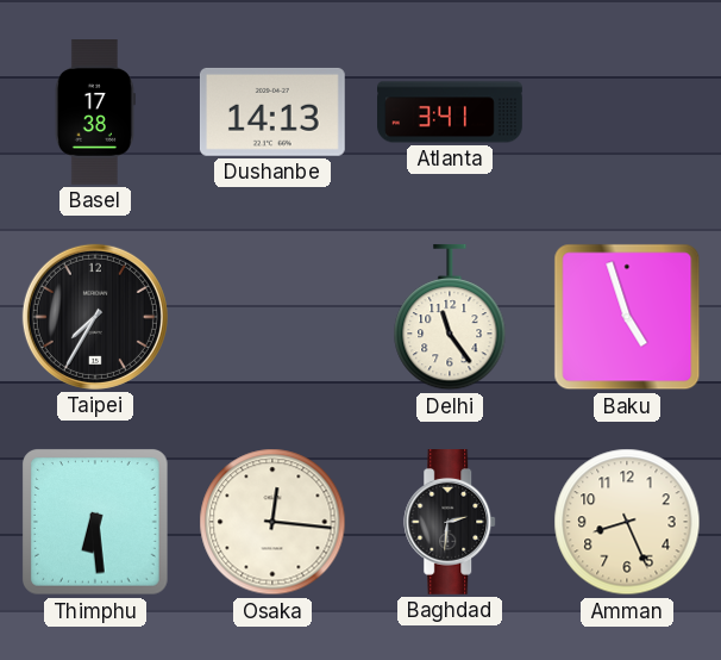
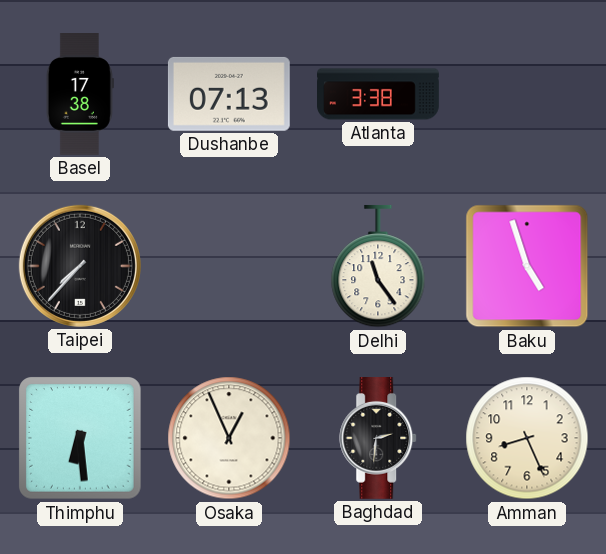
Dushanbe: 14:13 -> 07:13
Atlanta: 3:41 -> 3:38
Taipei: 7:35 -> 7:37
Osaka: 12:16 -> 12:56
